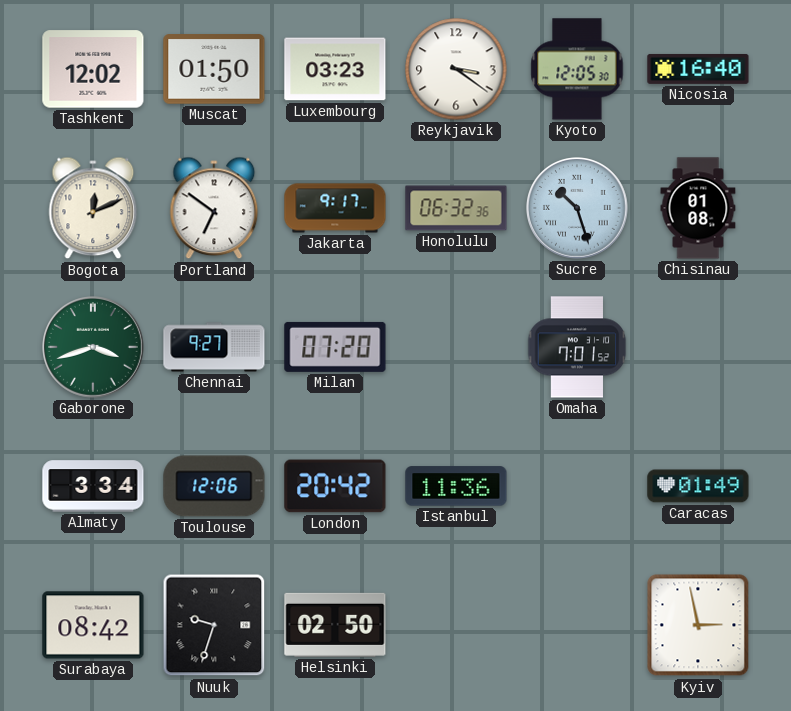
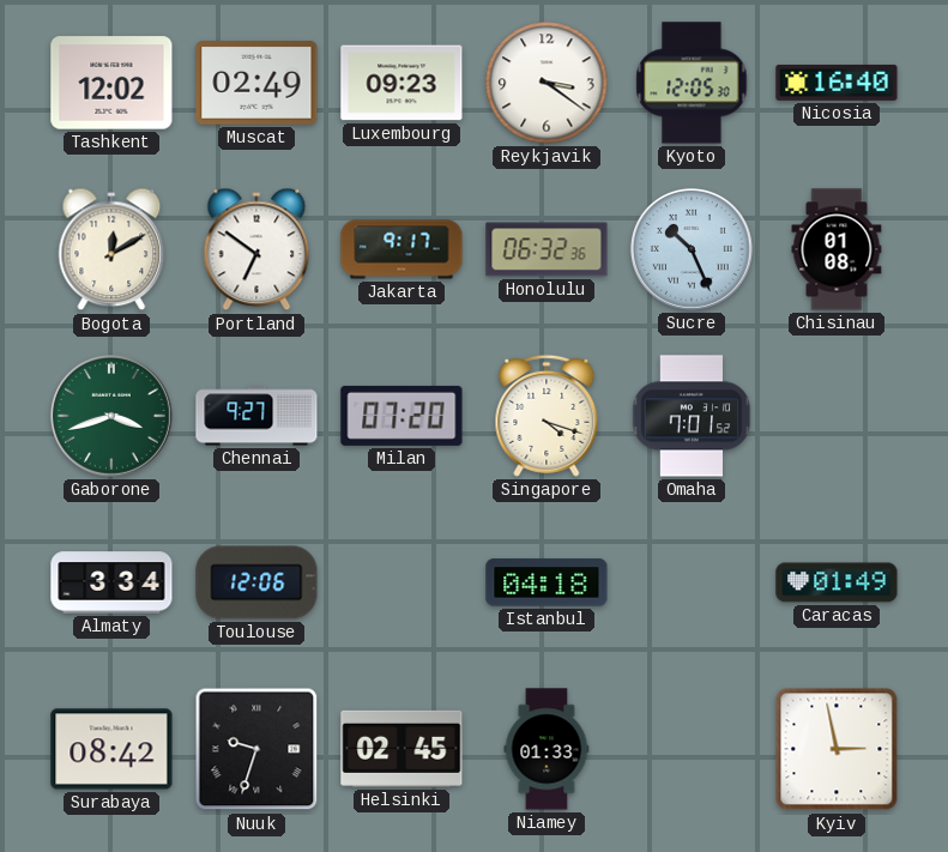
Muscat: 01:50 -> 02:49
Luxembourg: 03:23 -> 09:23
Bogota: 12:11 -> 12:10
Sucre: 10:27 -> 10:26
Singapore: none -> 4:18
London: 20:42 -> none
Istanbul: 11:36 -> 04:18
Helsinki: 02:50 -> 02:45
Niamey: none -> 01:33
